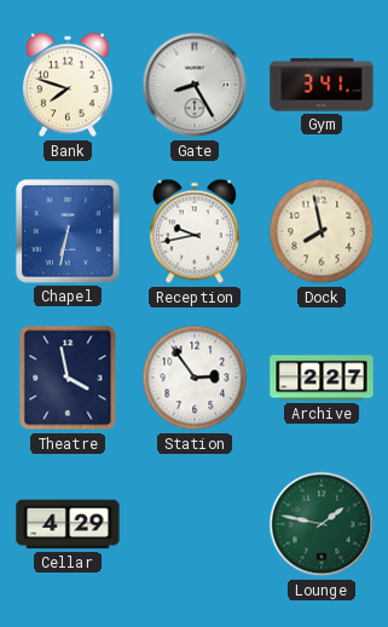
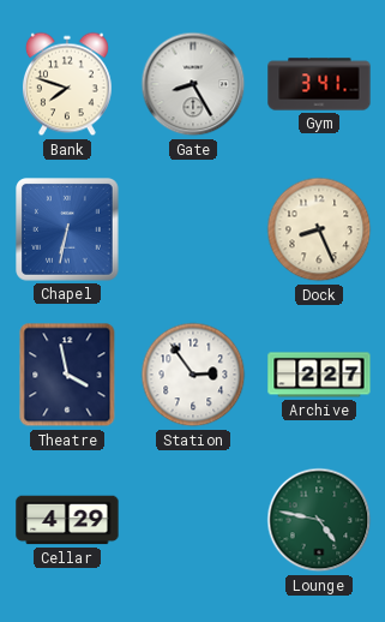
Reception: 9:43 -> none
Dock: 7:58 -> 8:26
Lounge: 1:47 -> 4:47
